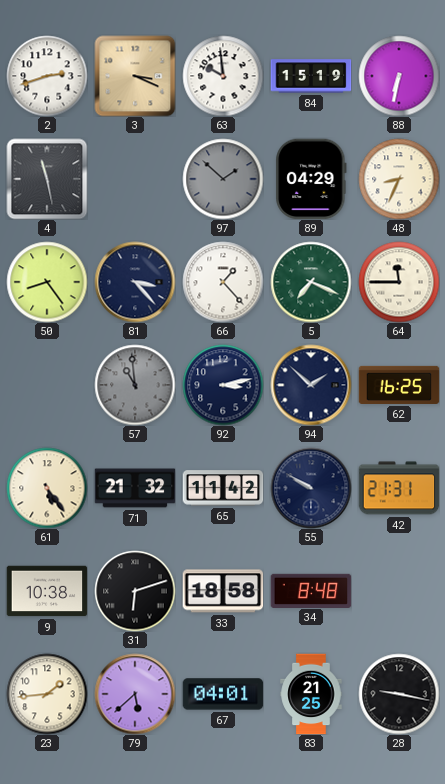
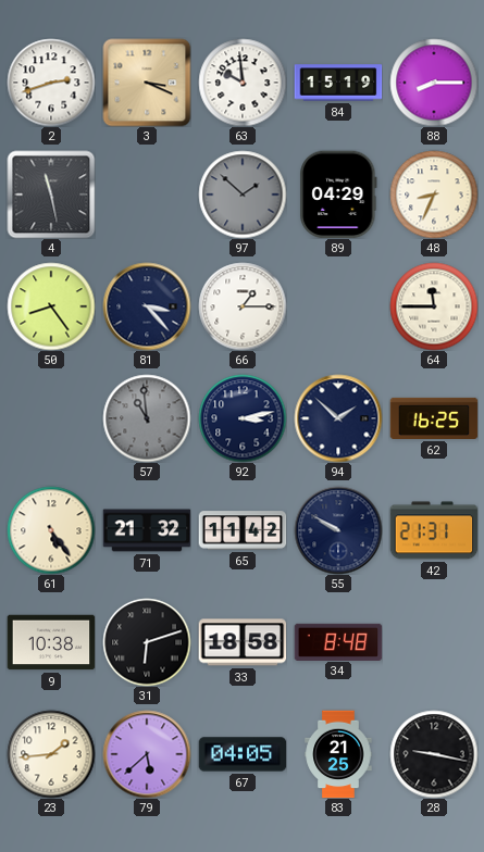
88: 6:32 -> 8:15
66: 1:23 -> 1:15
5: 7:19 -> none
67: 04:01 -> 04:05
